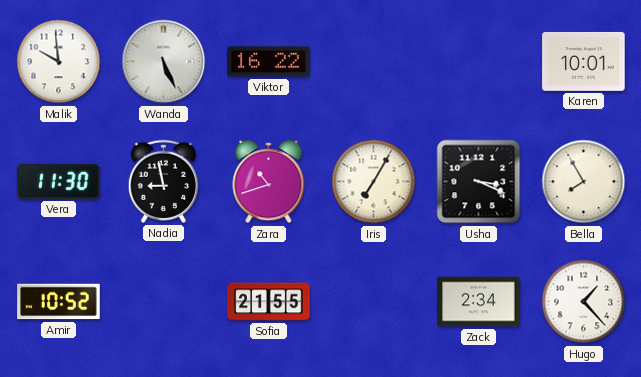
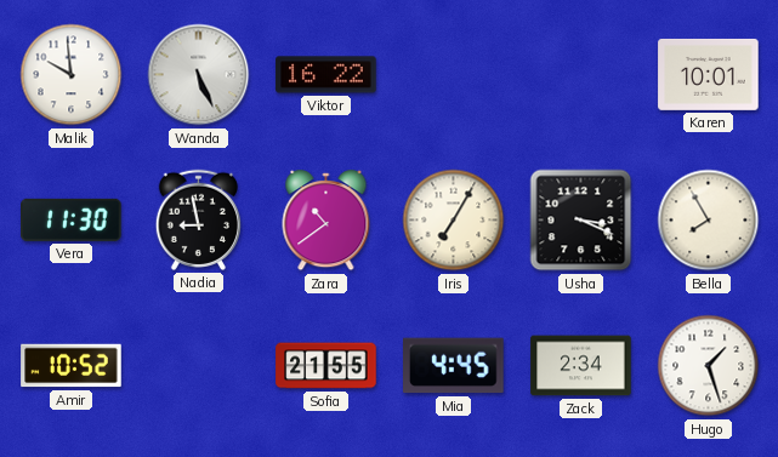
Zara: 10:42 -> 10:39
Mia: none -> 4:45
Hugo: 1:23 -> 1:27
